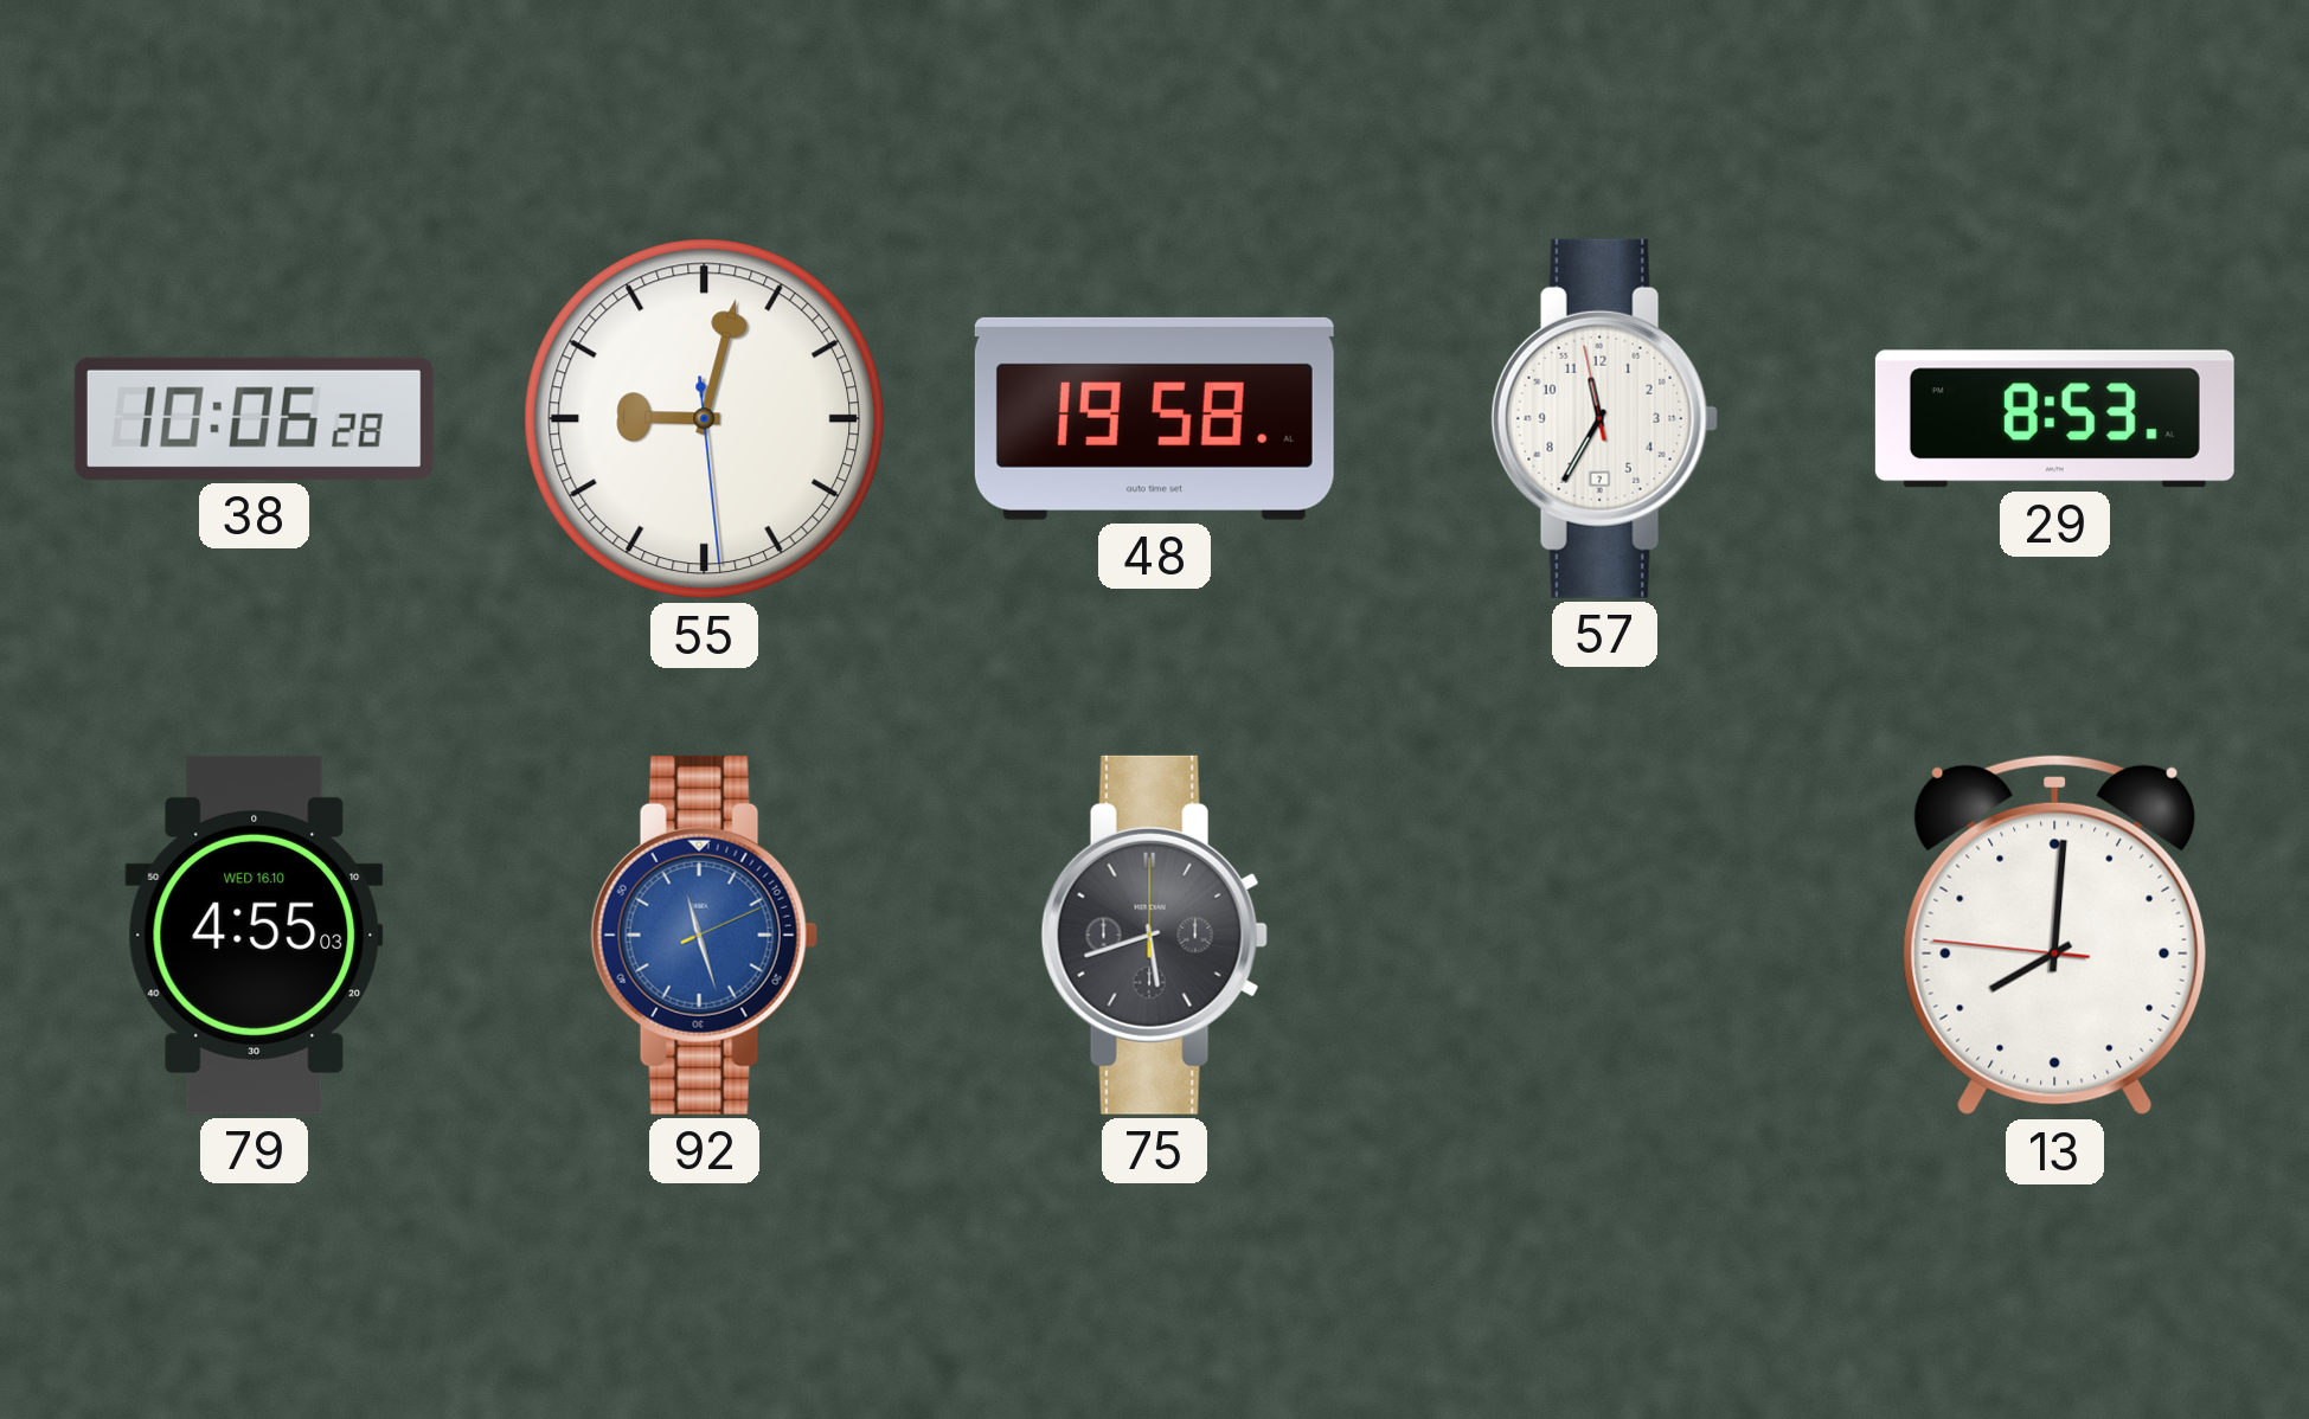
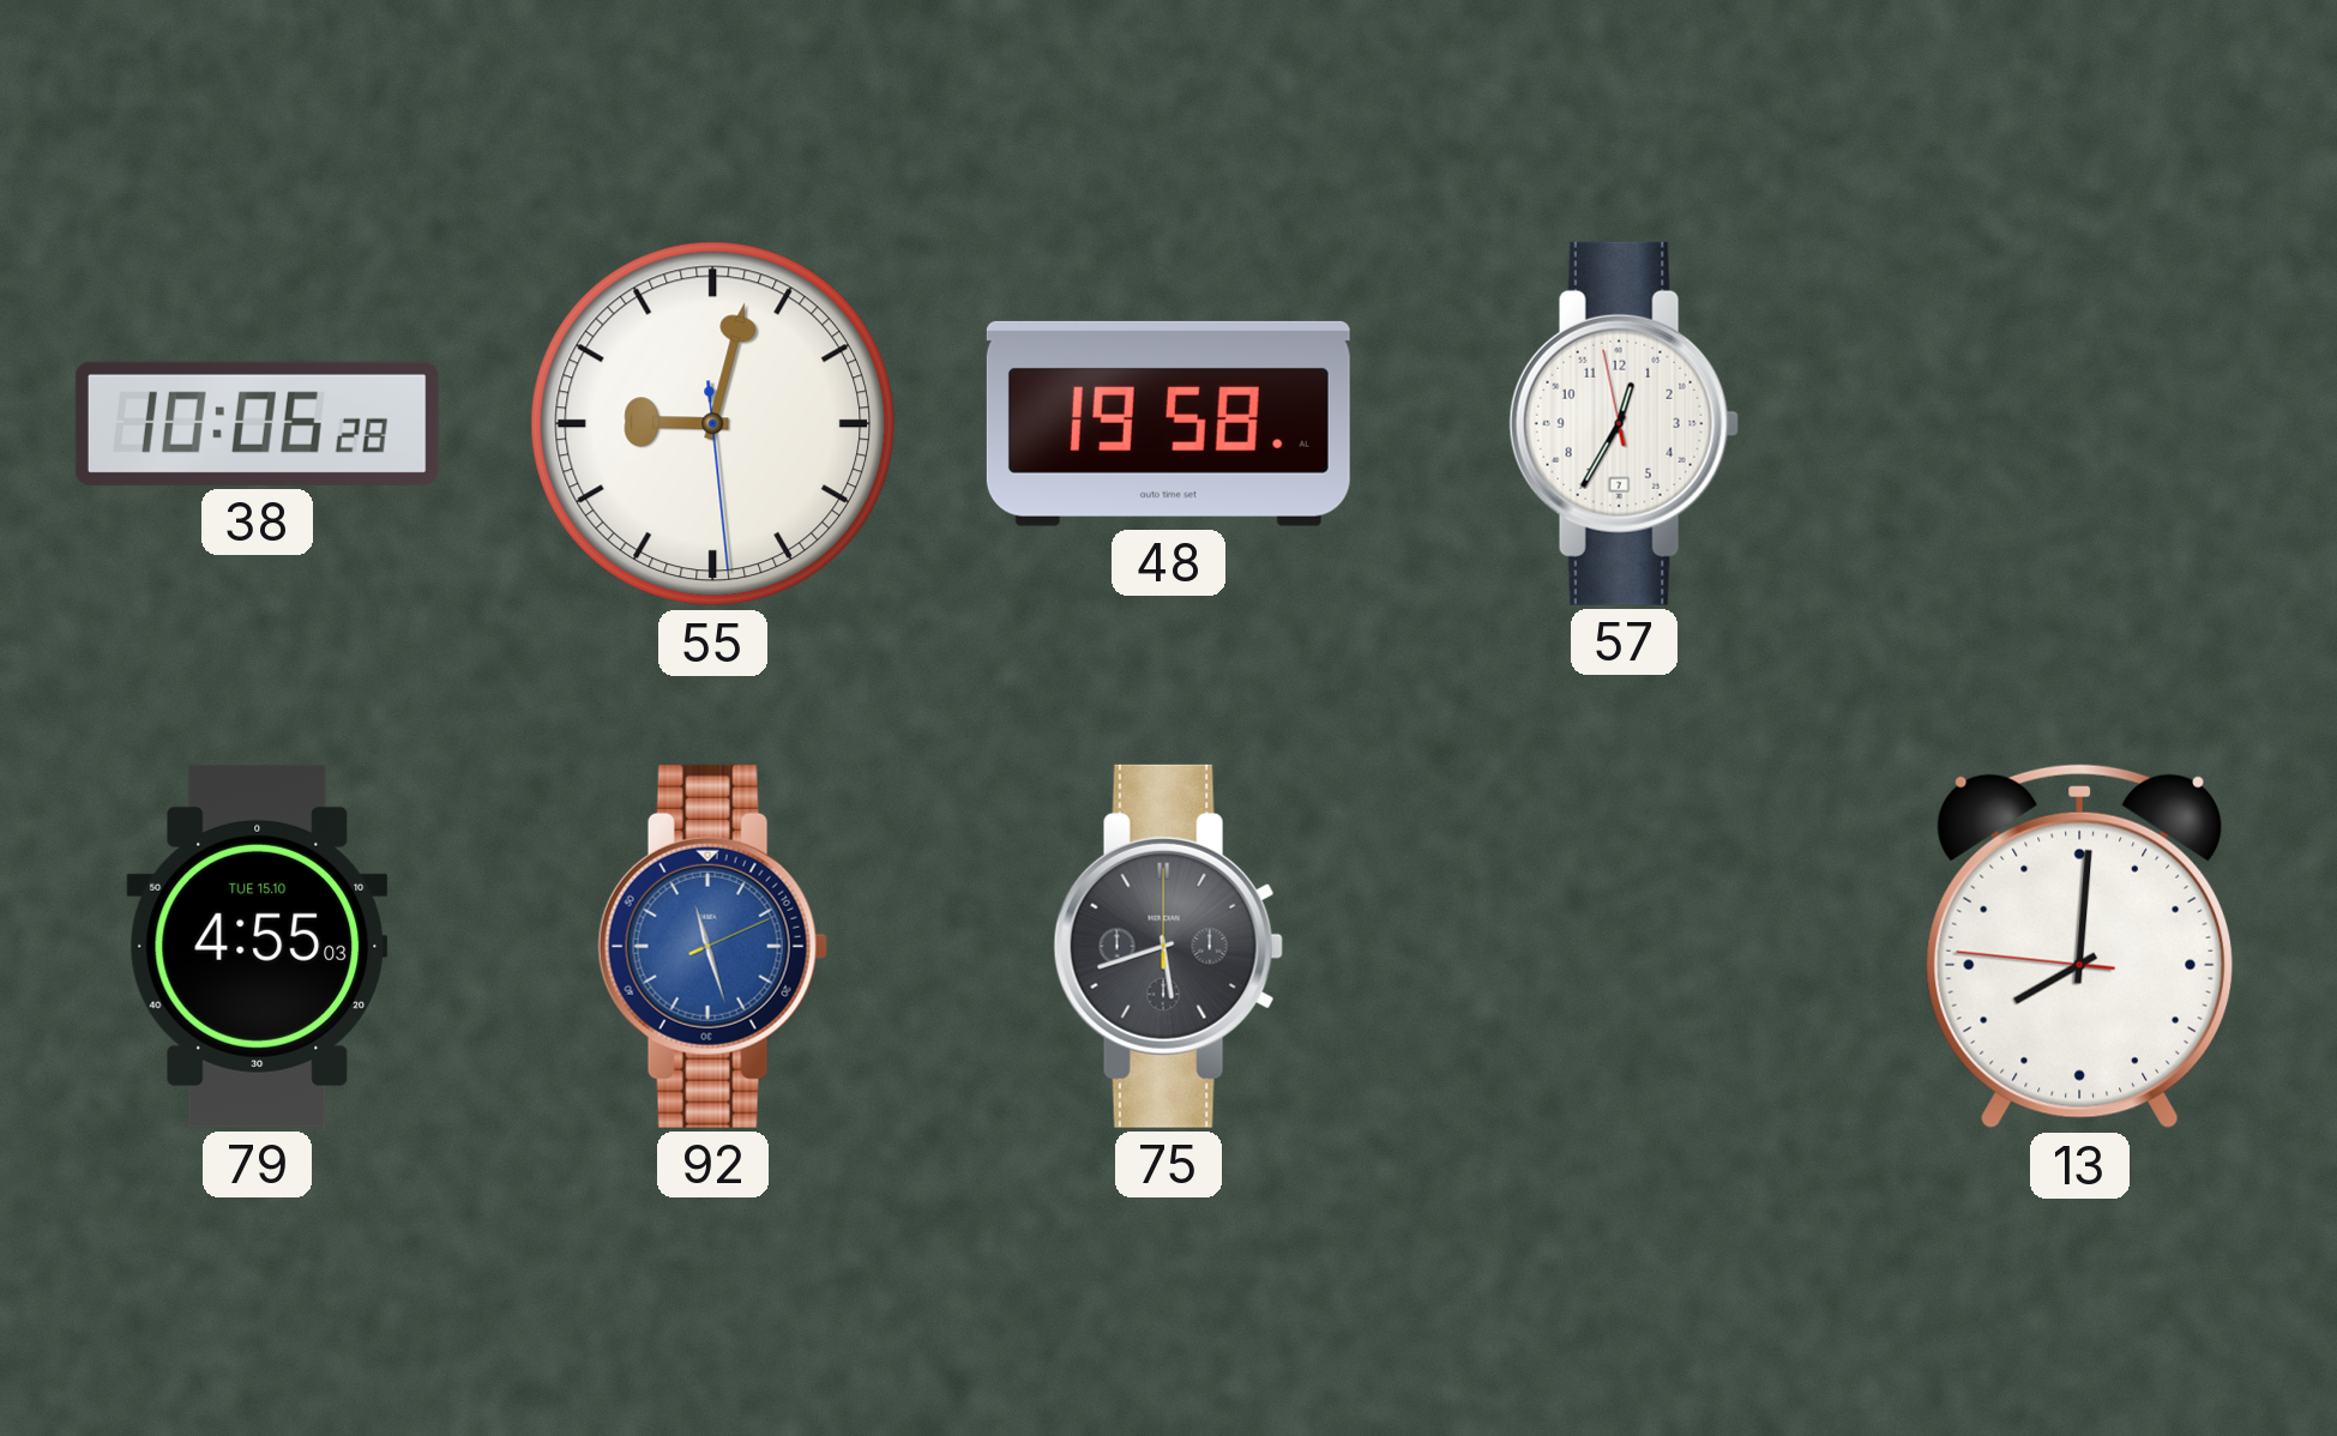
57: 11:34 -> 12:34
29: 8:53 -> none
79 date: WED 16.10 -> TUE 15.10
